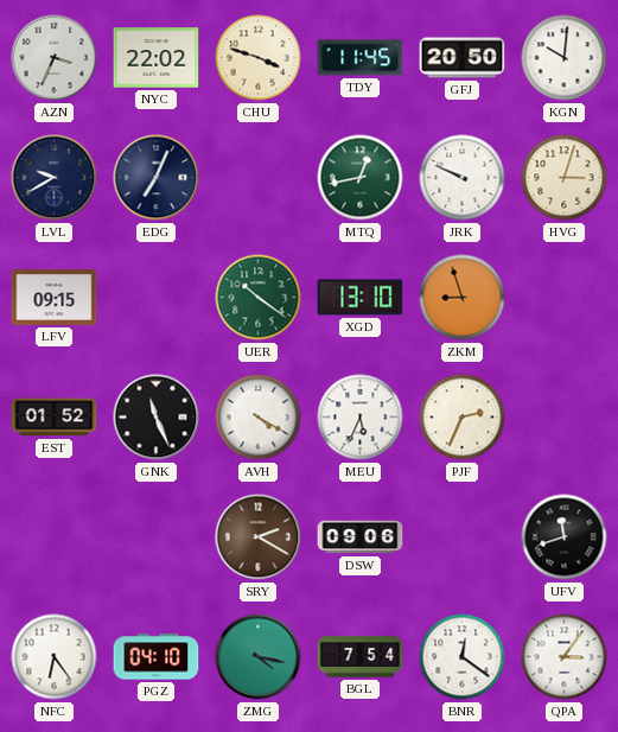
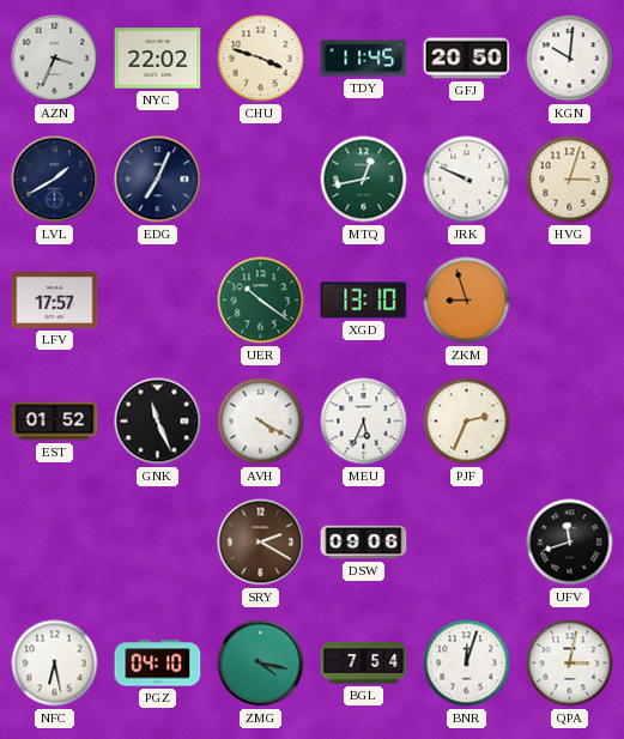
LVL: 9:40 -> 1:40
LFV: 09:15 -> 17:57
NFC: 6:24 -> 6:28
BNR: 12:21 -> 12:03
QPA: 3:06 -> 3:02
